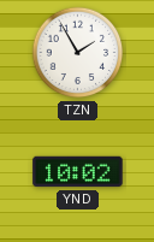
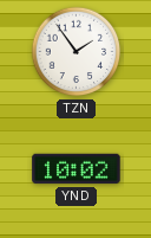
TZN: 1:55 -> 1:54
